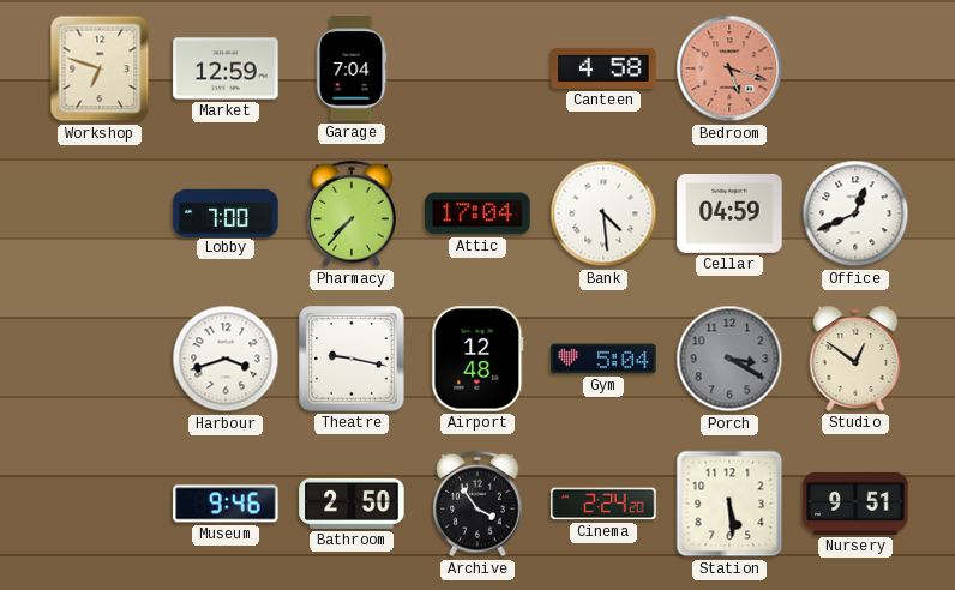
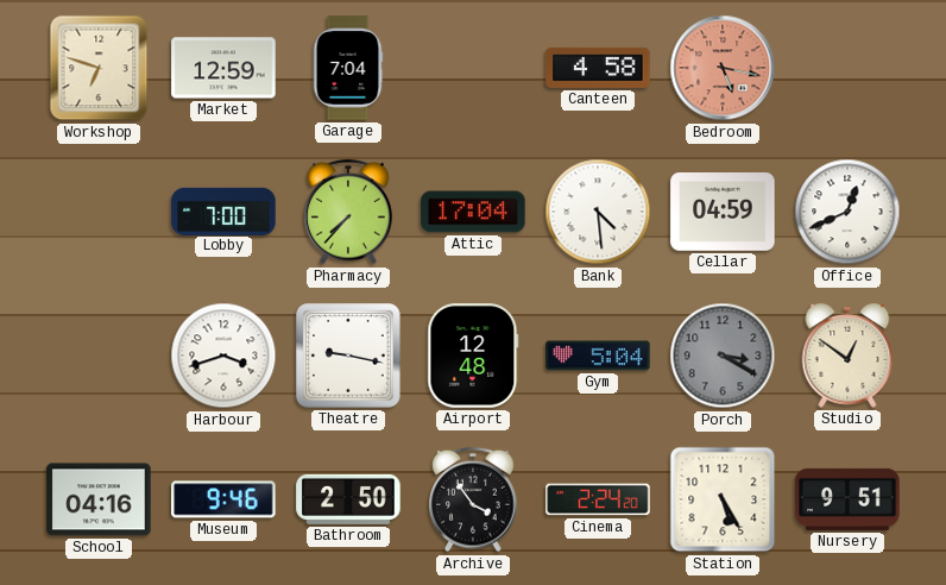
Bedroom: 5:18 -> 5:17
School: none -> 04:16
Station: 5:29 -> 5:25
